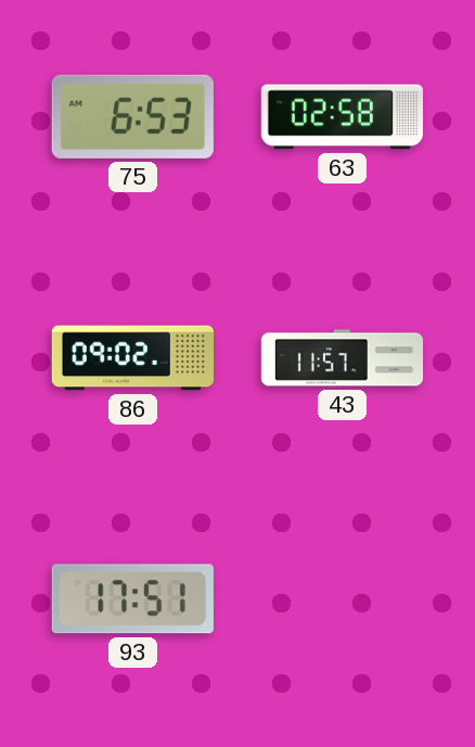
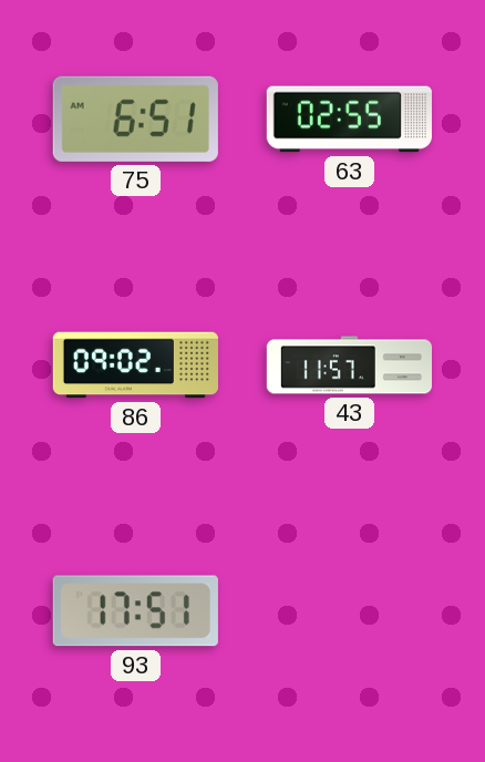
75: 6:53 -> 6:51
63: 02:58 -> 02:55
